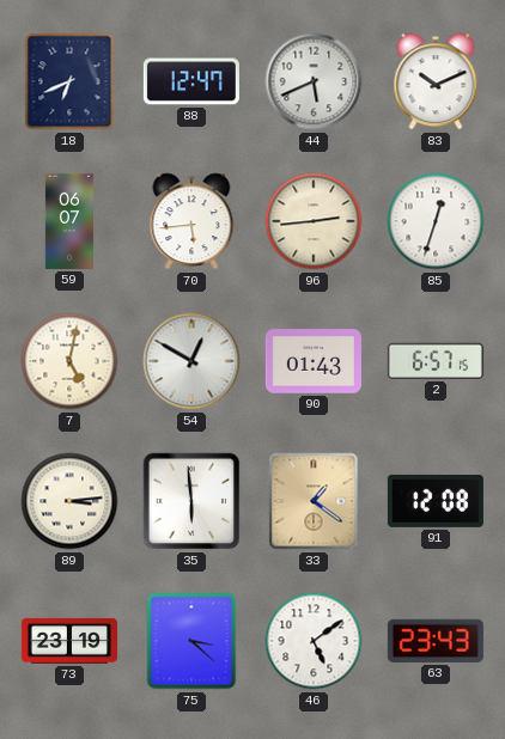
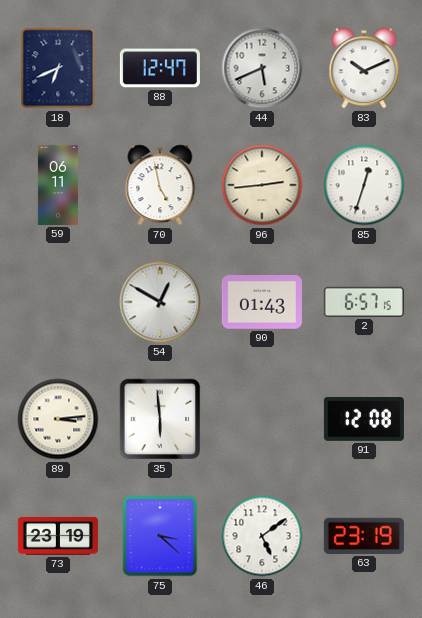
59: 06:07 -> 06:11
70: 5:44 -> 4:58
7: 5:02 -> none
33: 1:21 -> none
63: 23:43 -> 23:19
